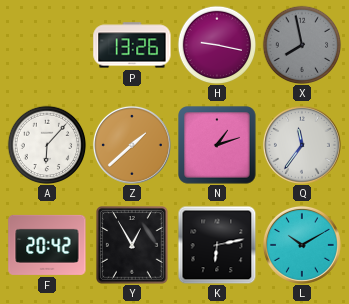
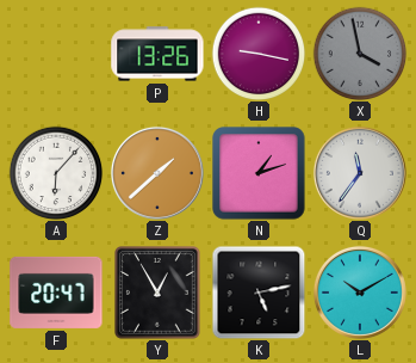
X: 7:58 -> 3:58
F: 20:42 -> 20:47
K: 6:13 -> 5:13
